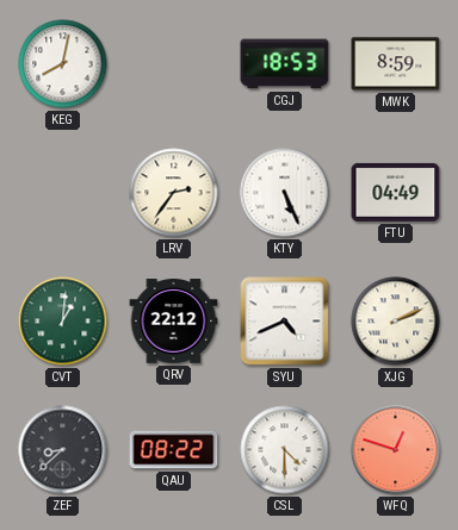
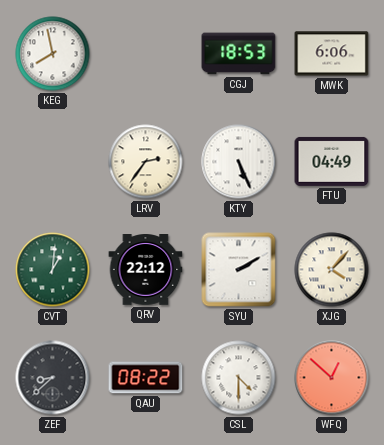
KEG: 8:02 -> 7:58
MWK: 8:59 -> 6:06
SYU: 4:41 -> 2:10
XJG: 2:11 -> 4:07
WFQ: 12:48 -> 12:52
